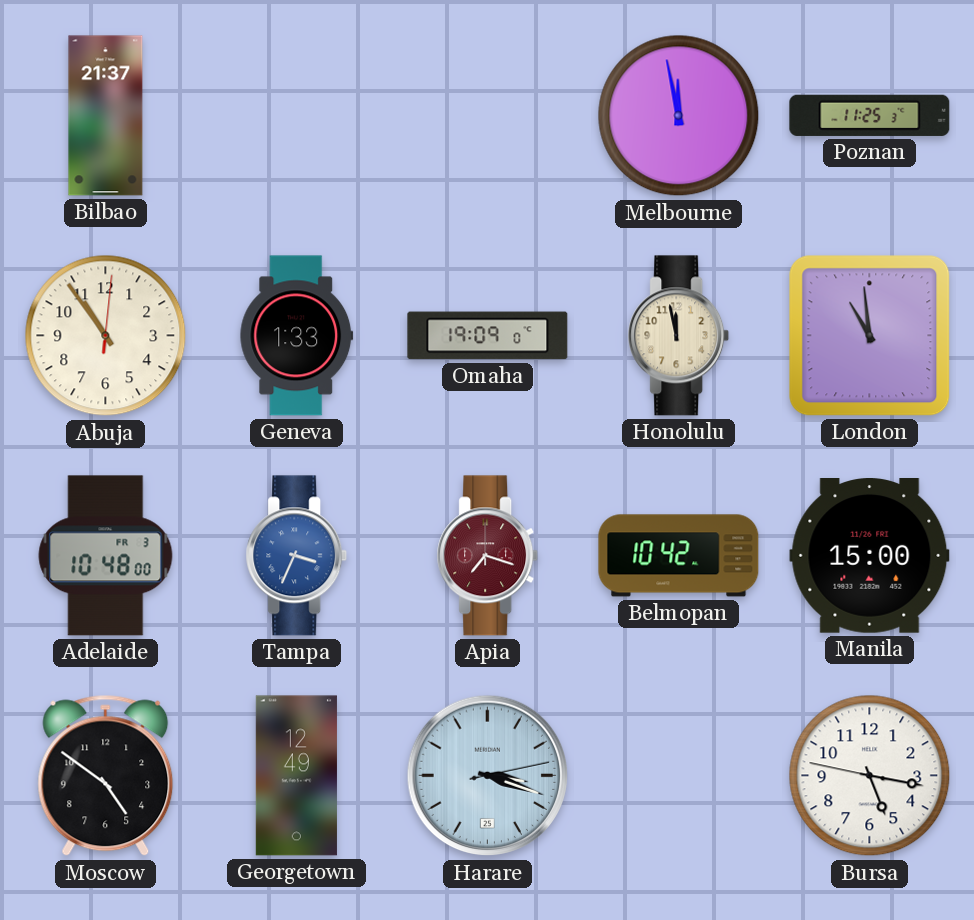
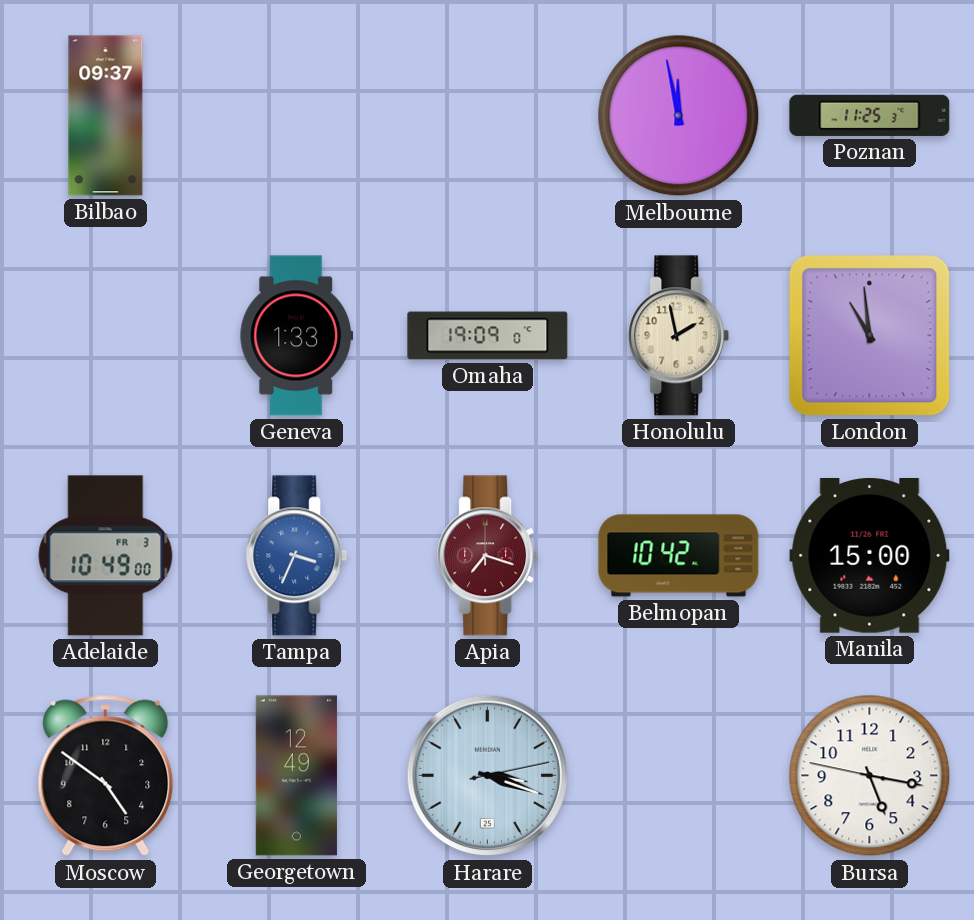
Bilbao: 21:37 -> 09:37
Abuja: 10:54 -> none
Honolulu: 11:58 -> 1:58
Adelaide: 10:48 -> 10:49
